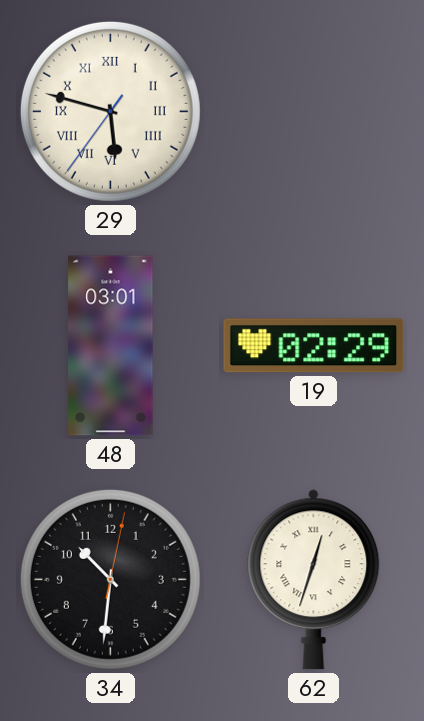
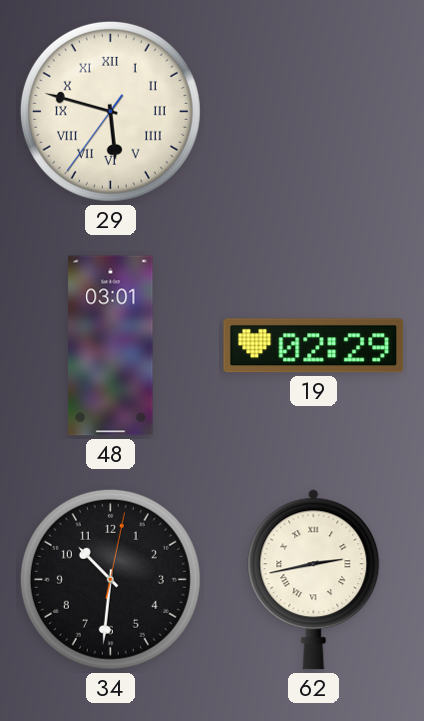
62: 12:33 -> 2:43
